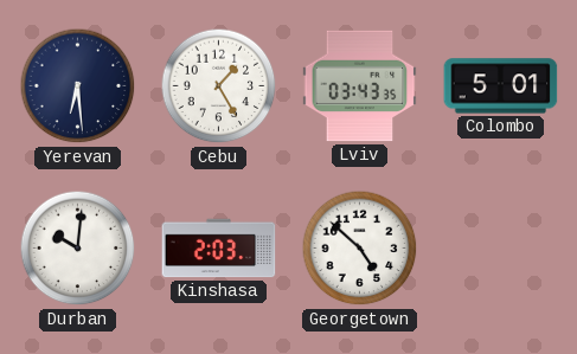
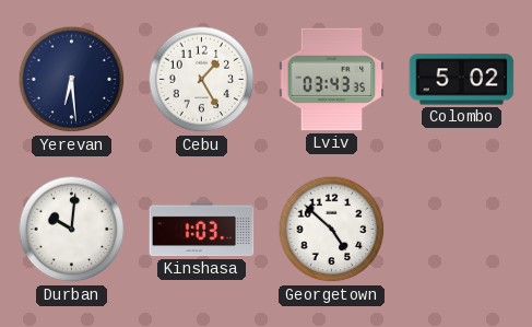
Colombo: 5:01 -> 5:02
Kinshasa: 2:03 -> 1:03
